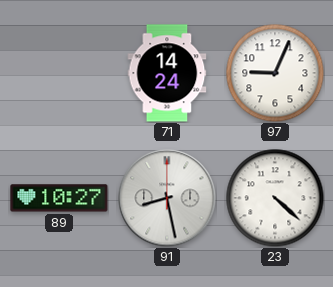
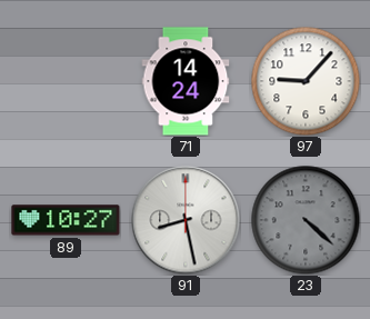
97: 9:04 -> 9:07
23 dial: white -> grey
